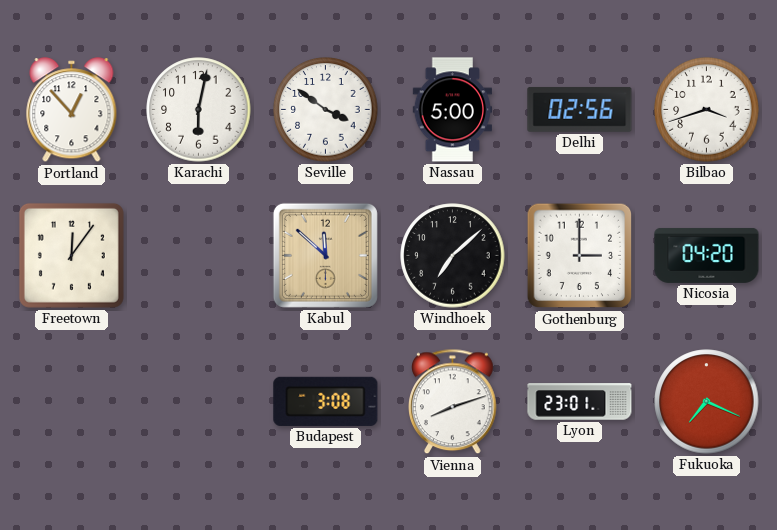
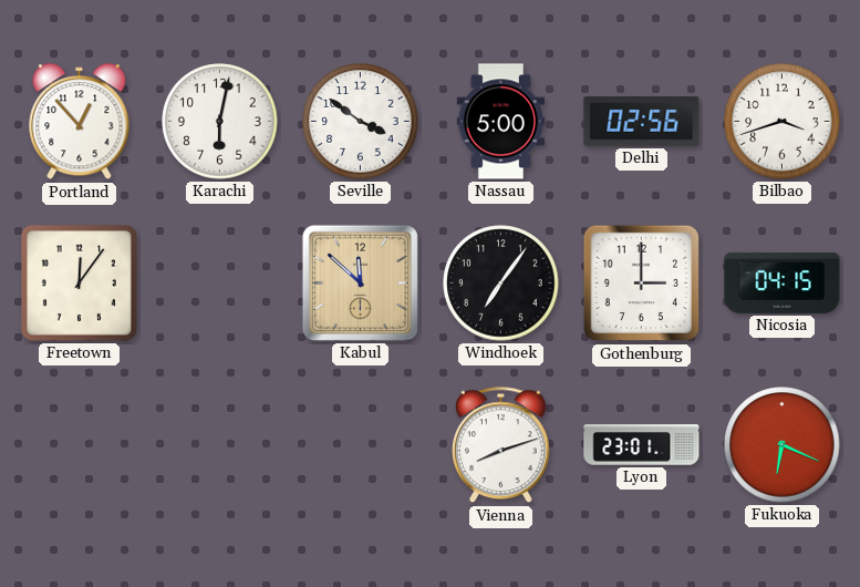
Windhoek: 7:08 -> 7:06
Nicosia: 04:20 -> 04:15
Budapest: 3:08 -> none
Fukuoka: 7:19 -> 6:19
